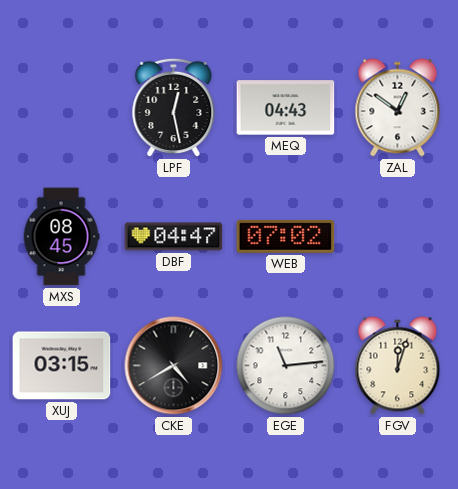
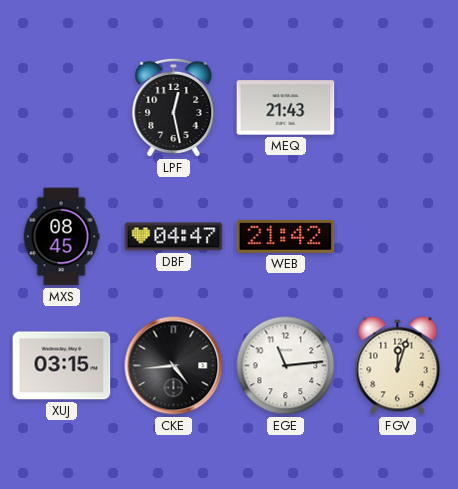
MEQ: 04:43 -> 21:43
ZAL: 12:51 -> none
WEB: 07:02 -> 21:42
CKE: 4:40 -> 4:44
